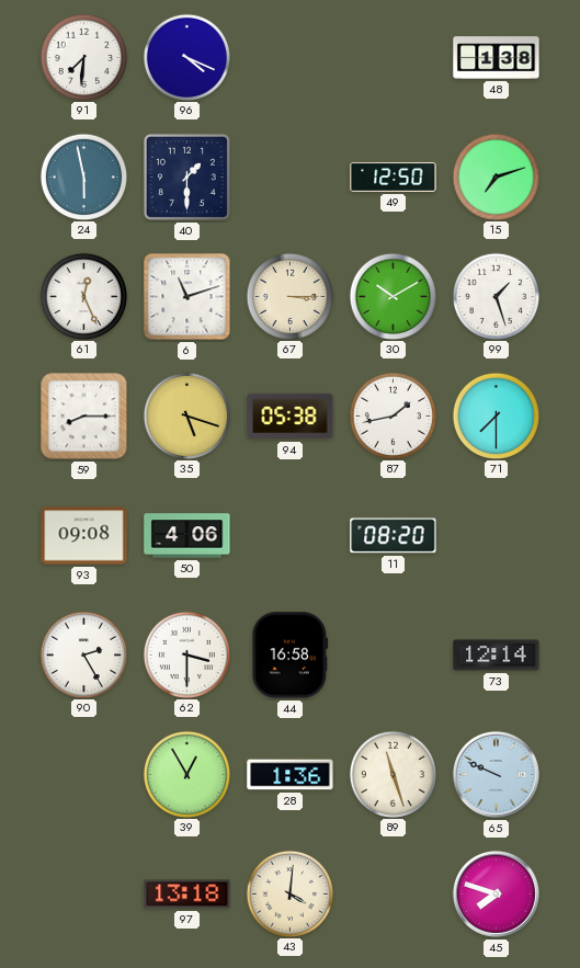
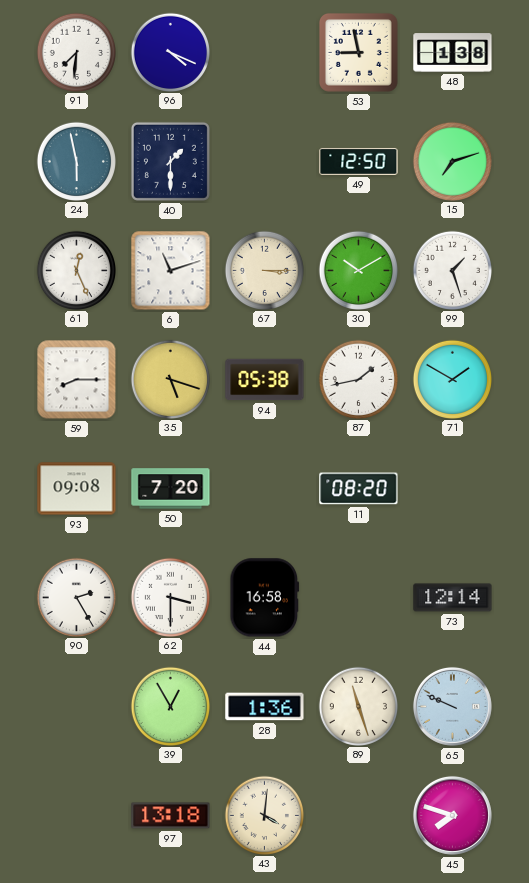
53: none -> 8:58
71: 7:30 -> 1:50
50: 4:06 -> 7:20
